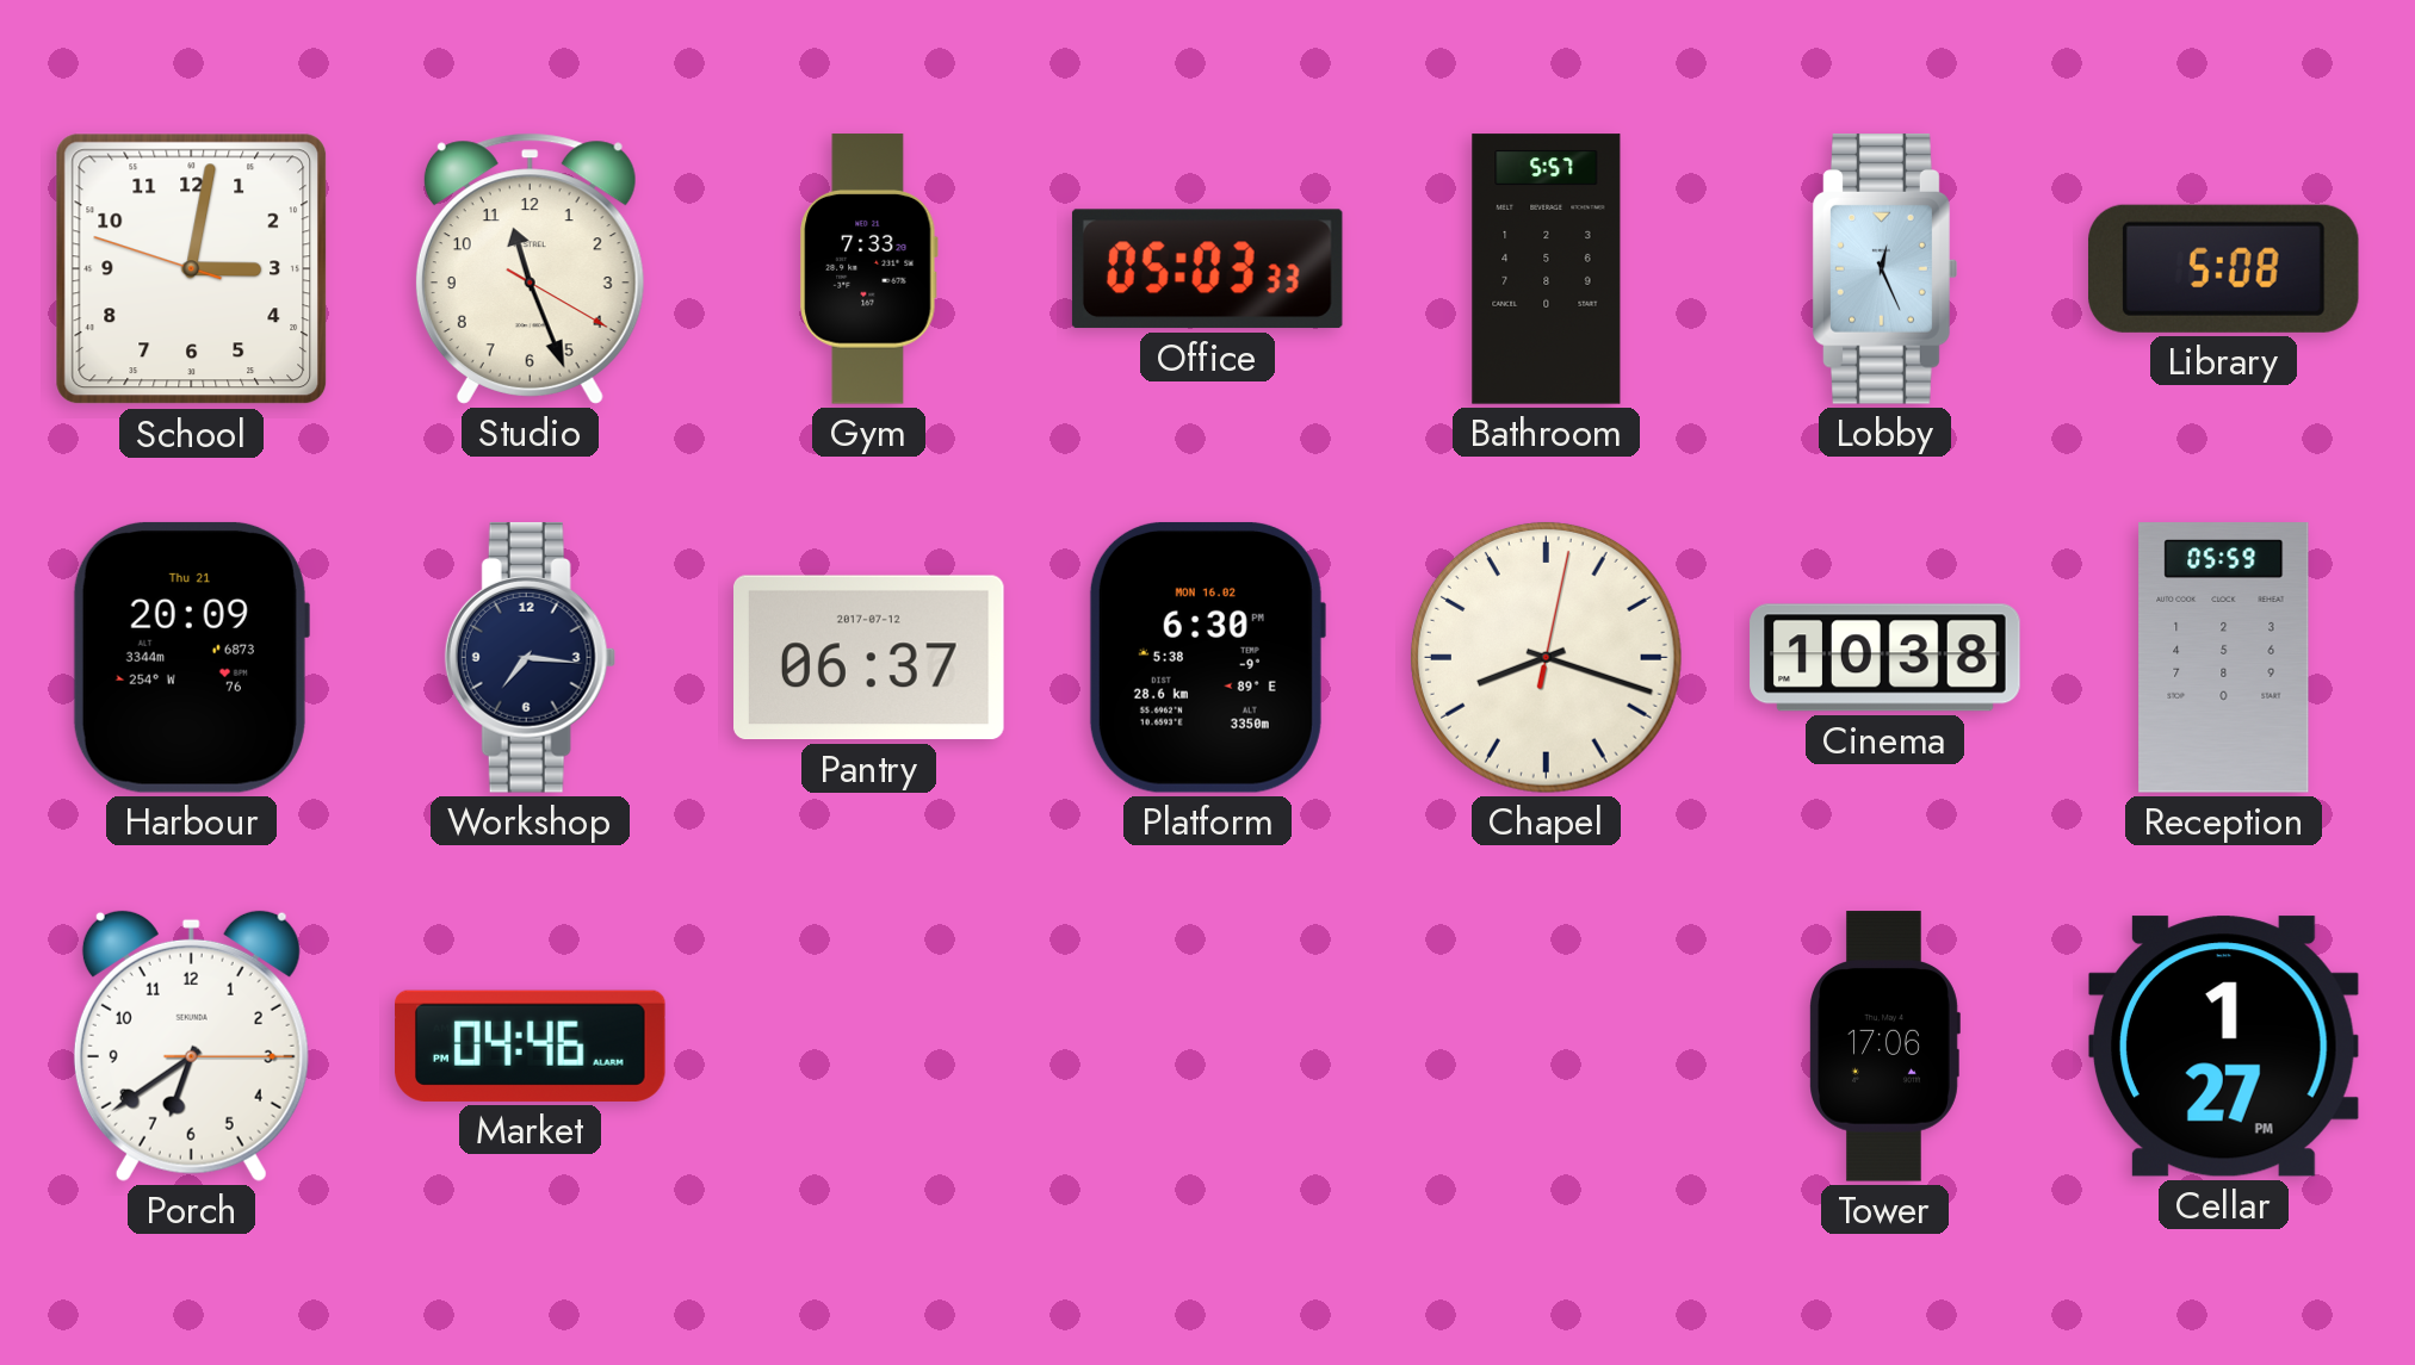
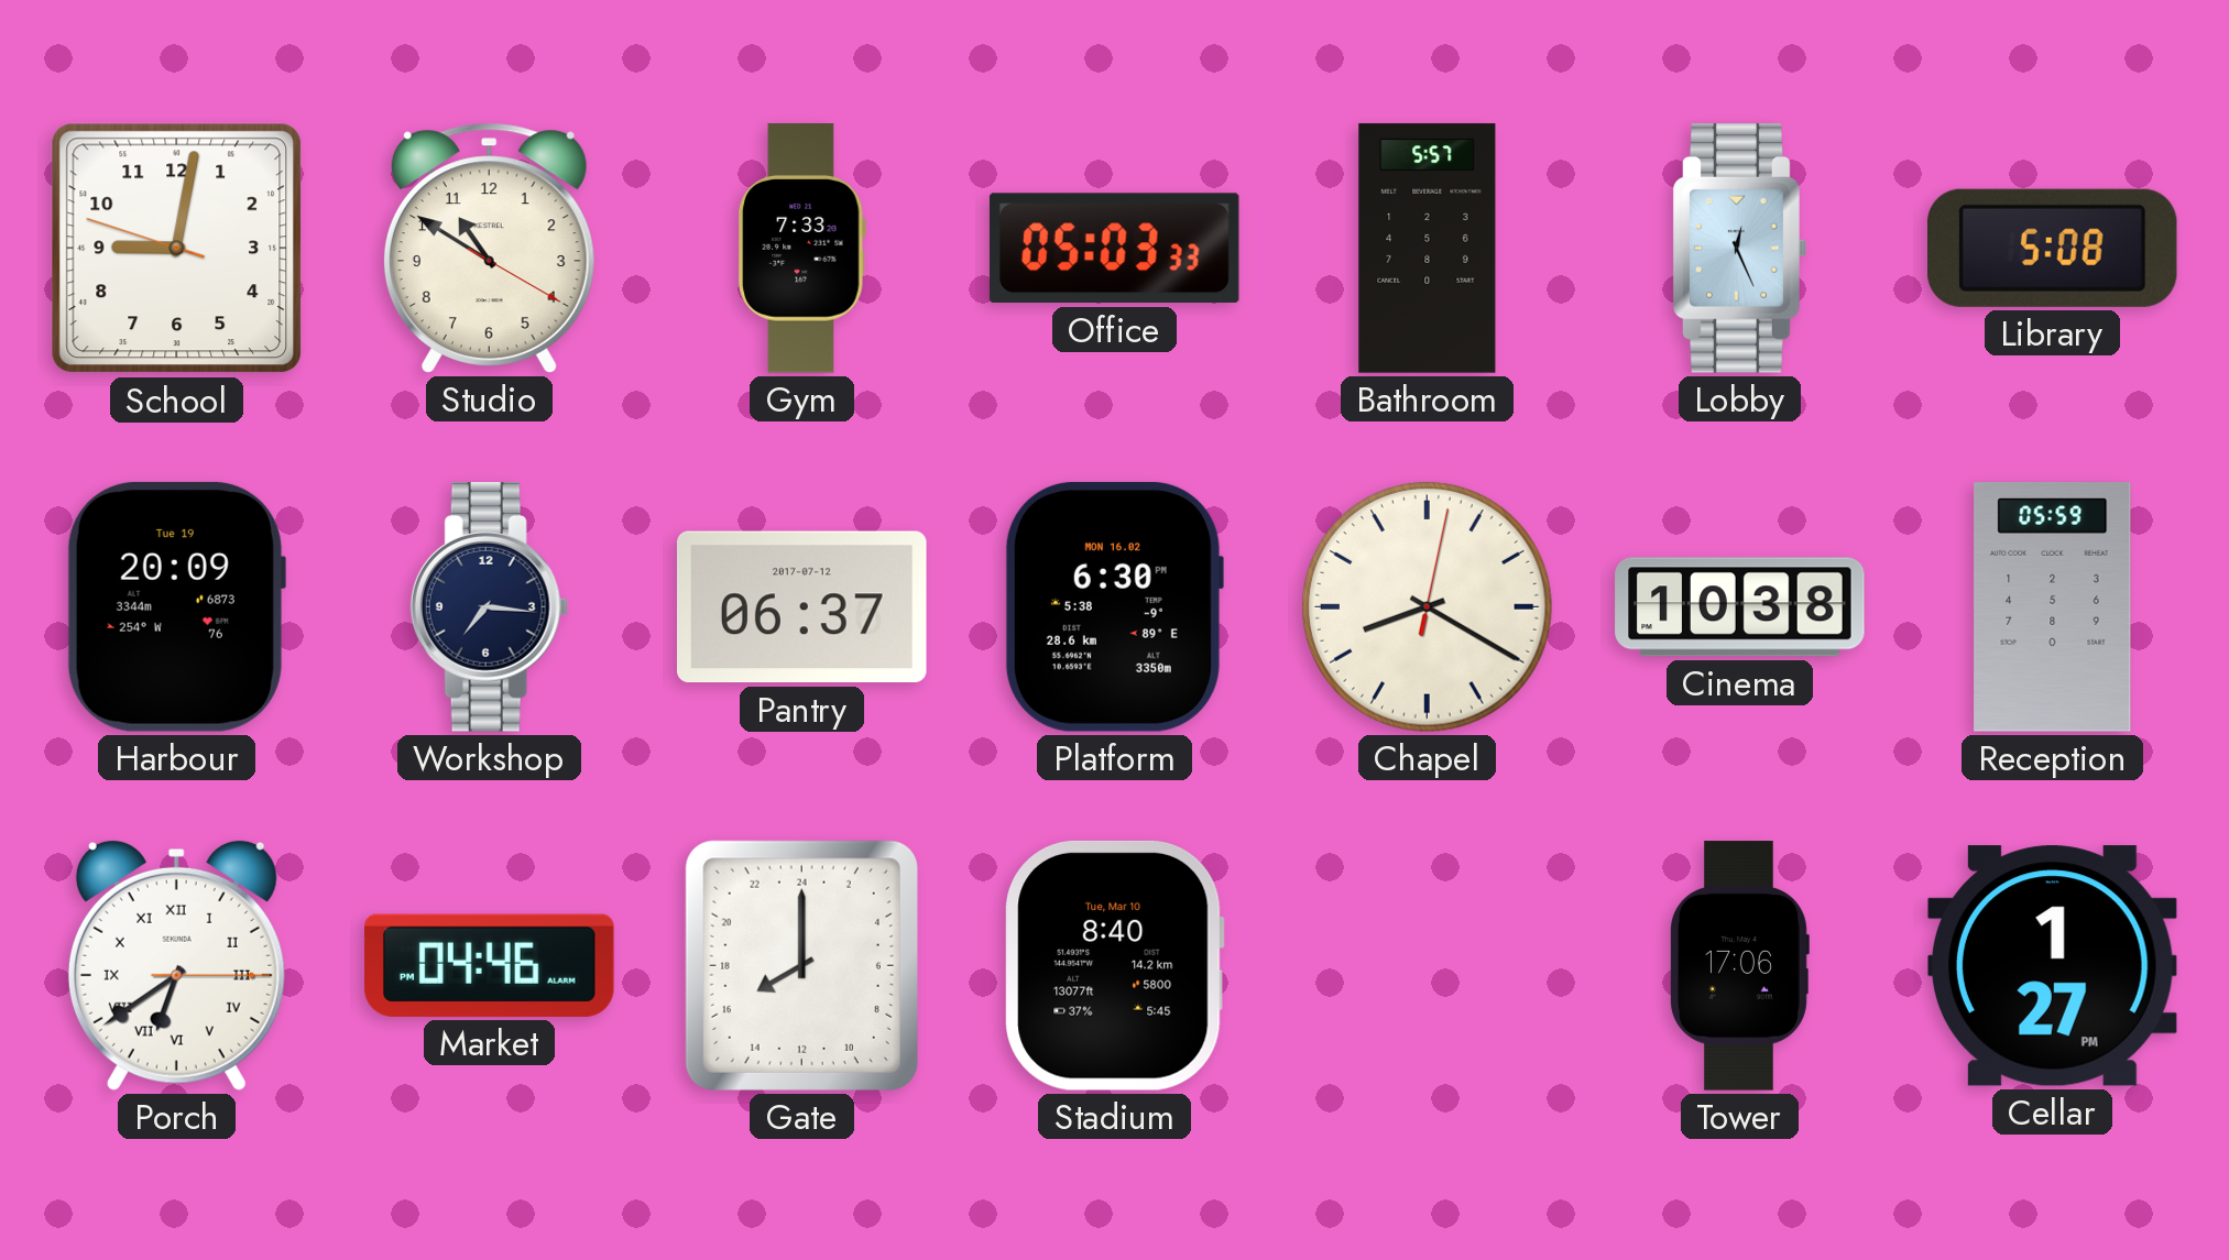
School: 3:01 -> 9:01
Studio: 11:26 -> 10:50
Harbour date: Thu 21 -> Tue 19
Chapel: 8:18 -> 8:20
Porch numerals: Arabic -> Roman
Gate: none -> 16:00
Stadium: none -> 8:40
